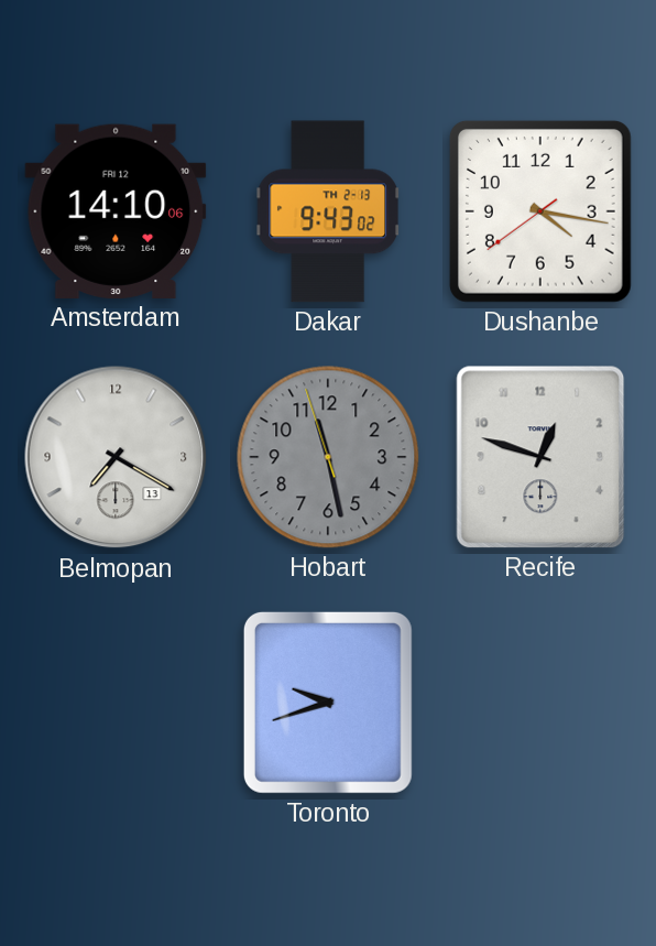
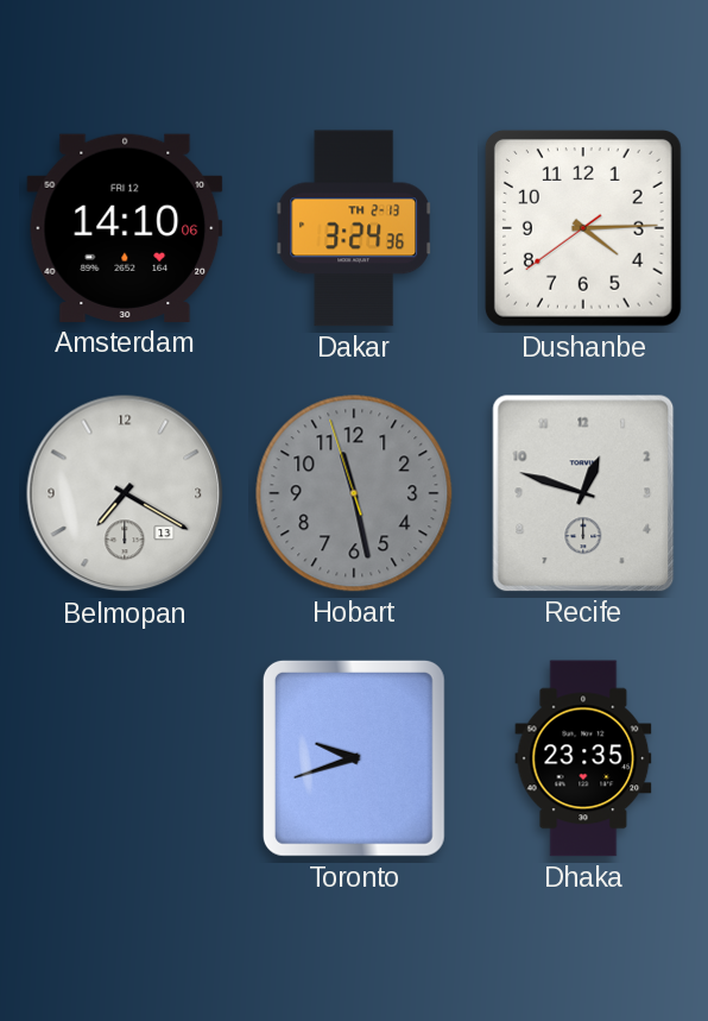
Dakar: 9:43 -> 3:24
Dushanbe: 4:16 -> 4:14
Dhaka: none -> 23:35
